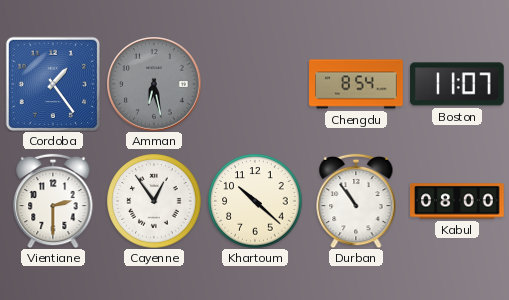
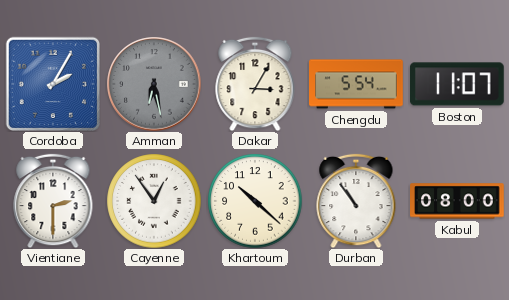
Cordoba: 1:24 -> 2:05
Dakar: none -> 3:05
Chengdu: 8:54 -> 5:54
